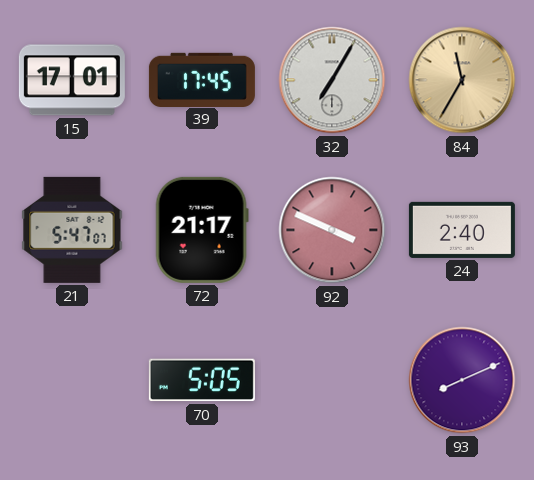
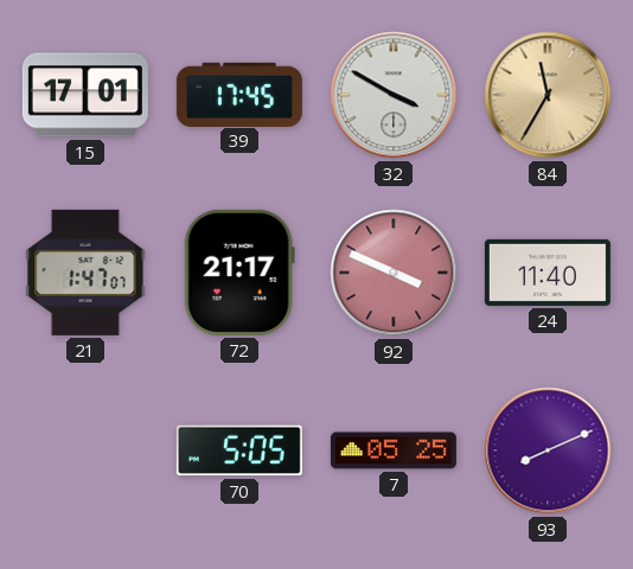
32: 7:05 -> 3:50
21: 5:47 -> 1:47
24: 2:40 -> 11:40
7: none -> 05:25
